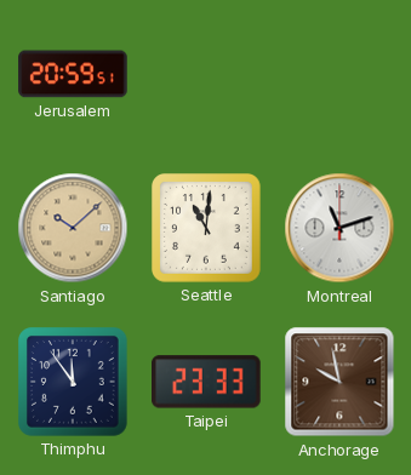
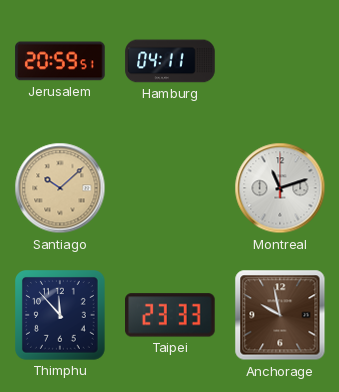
Hamburg: none -> 04:11
Seattle: 11:01 -> none
Thimphu: 11:54 -> 11:53
